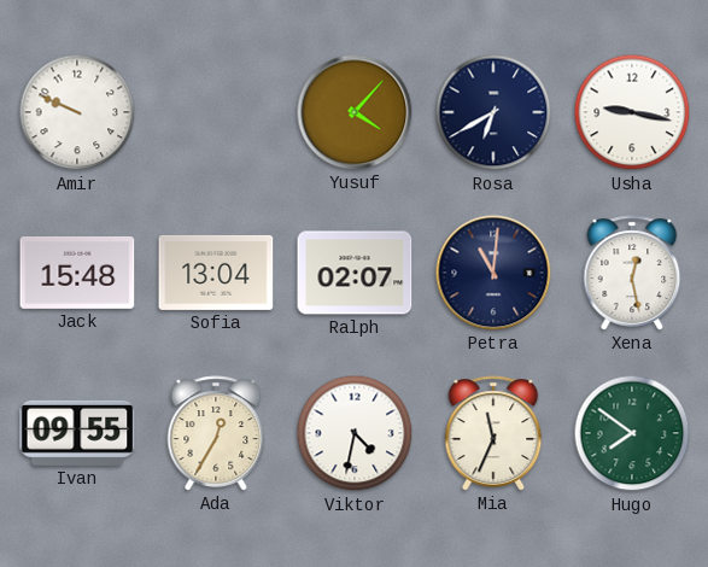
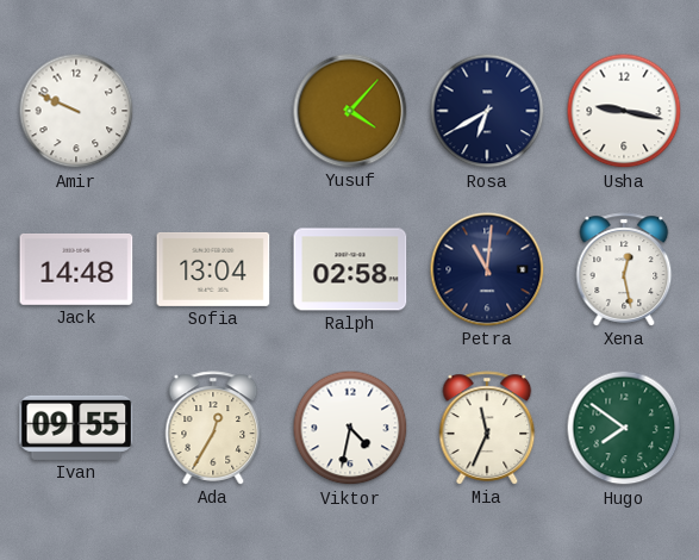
Jack: 15:48 -> 14:48
Ralph: 02:07 -> 02:58
